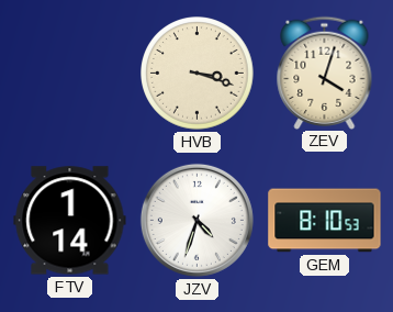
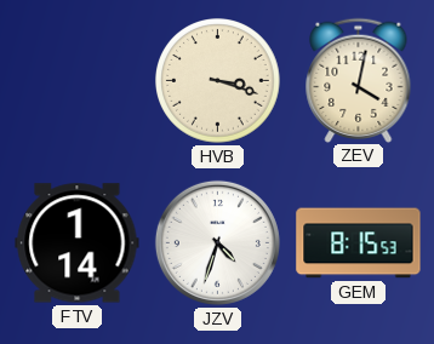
ZEV: 4:03 -> 4:02
GEM: 8:10 -> 8:15
